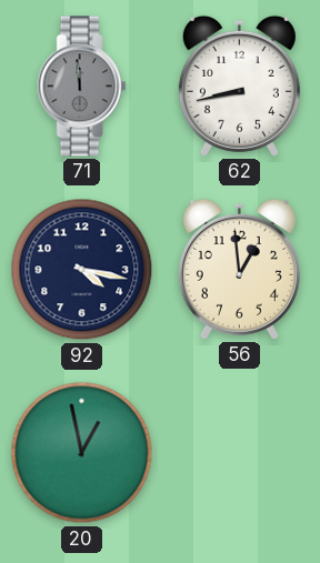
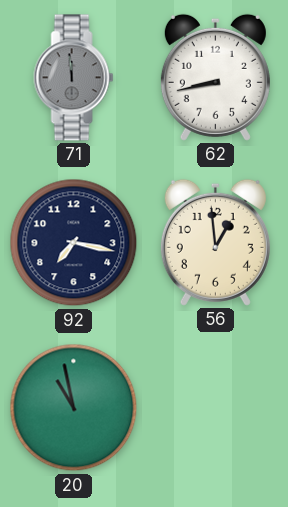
92: 4:17 -> 7:17
20: 12:58 -> 10:58
